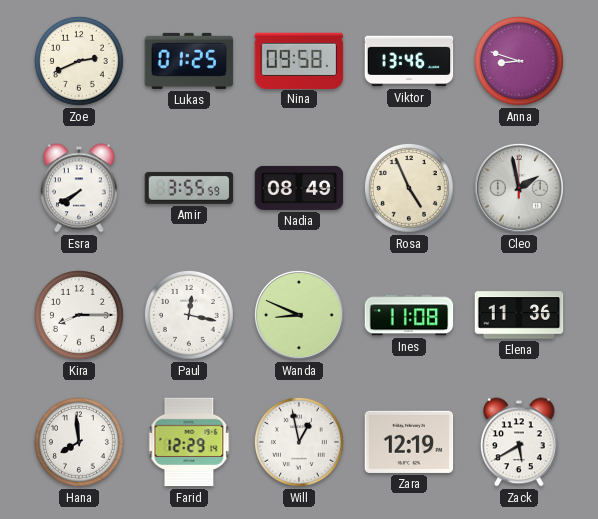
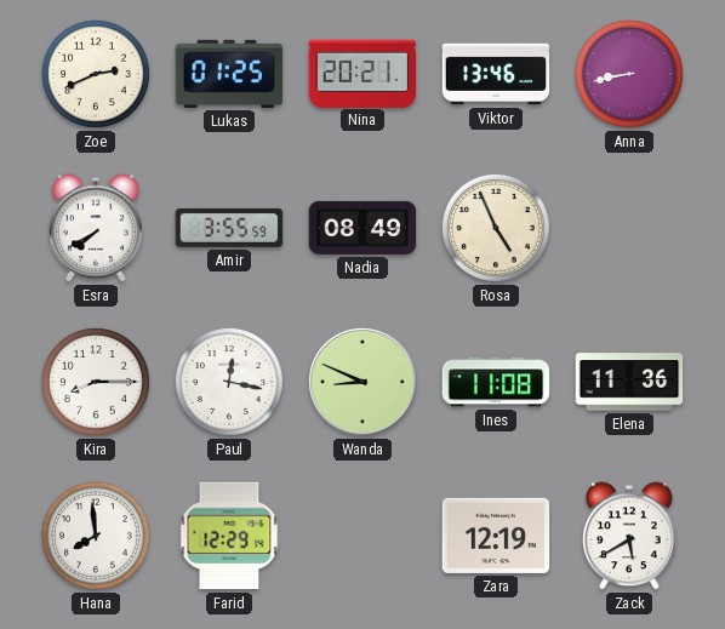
Nina: 09:58 -> 20:21
Anna: 8:48 -> 8:43
Cleo: 1:58 -> none
Will: 12:58 -> none
